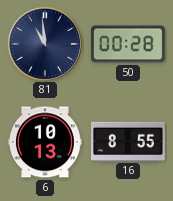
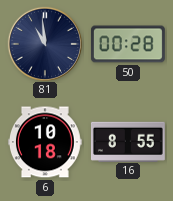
6: 10:13 -> 10:18
